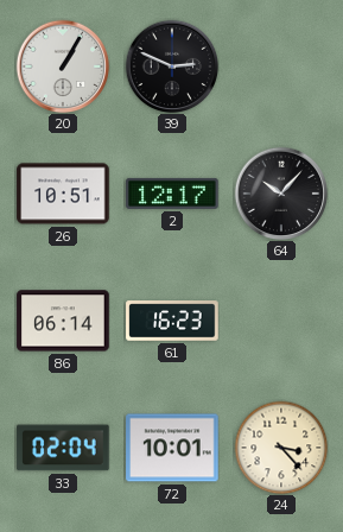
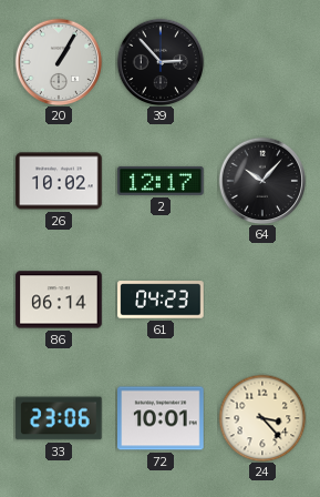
39: 2:49 -> 2:53
26: 10:51 -> 10:02
61: 16:23 -> 04:23
33: 02:04 -> 23:06
